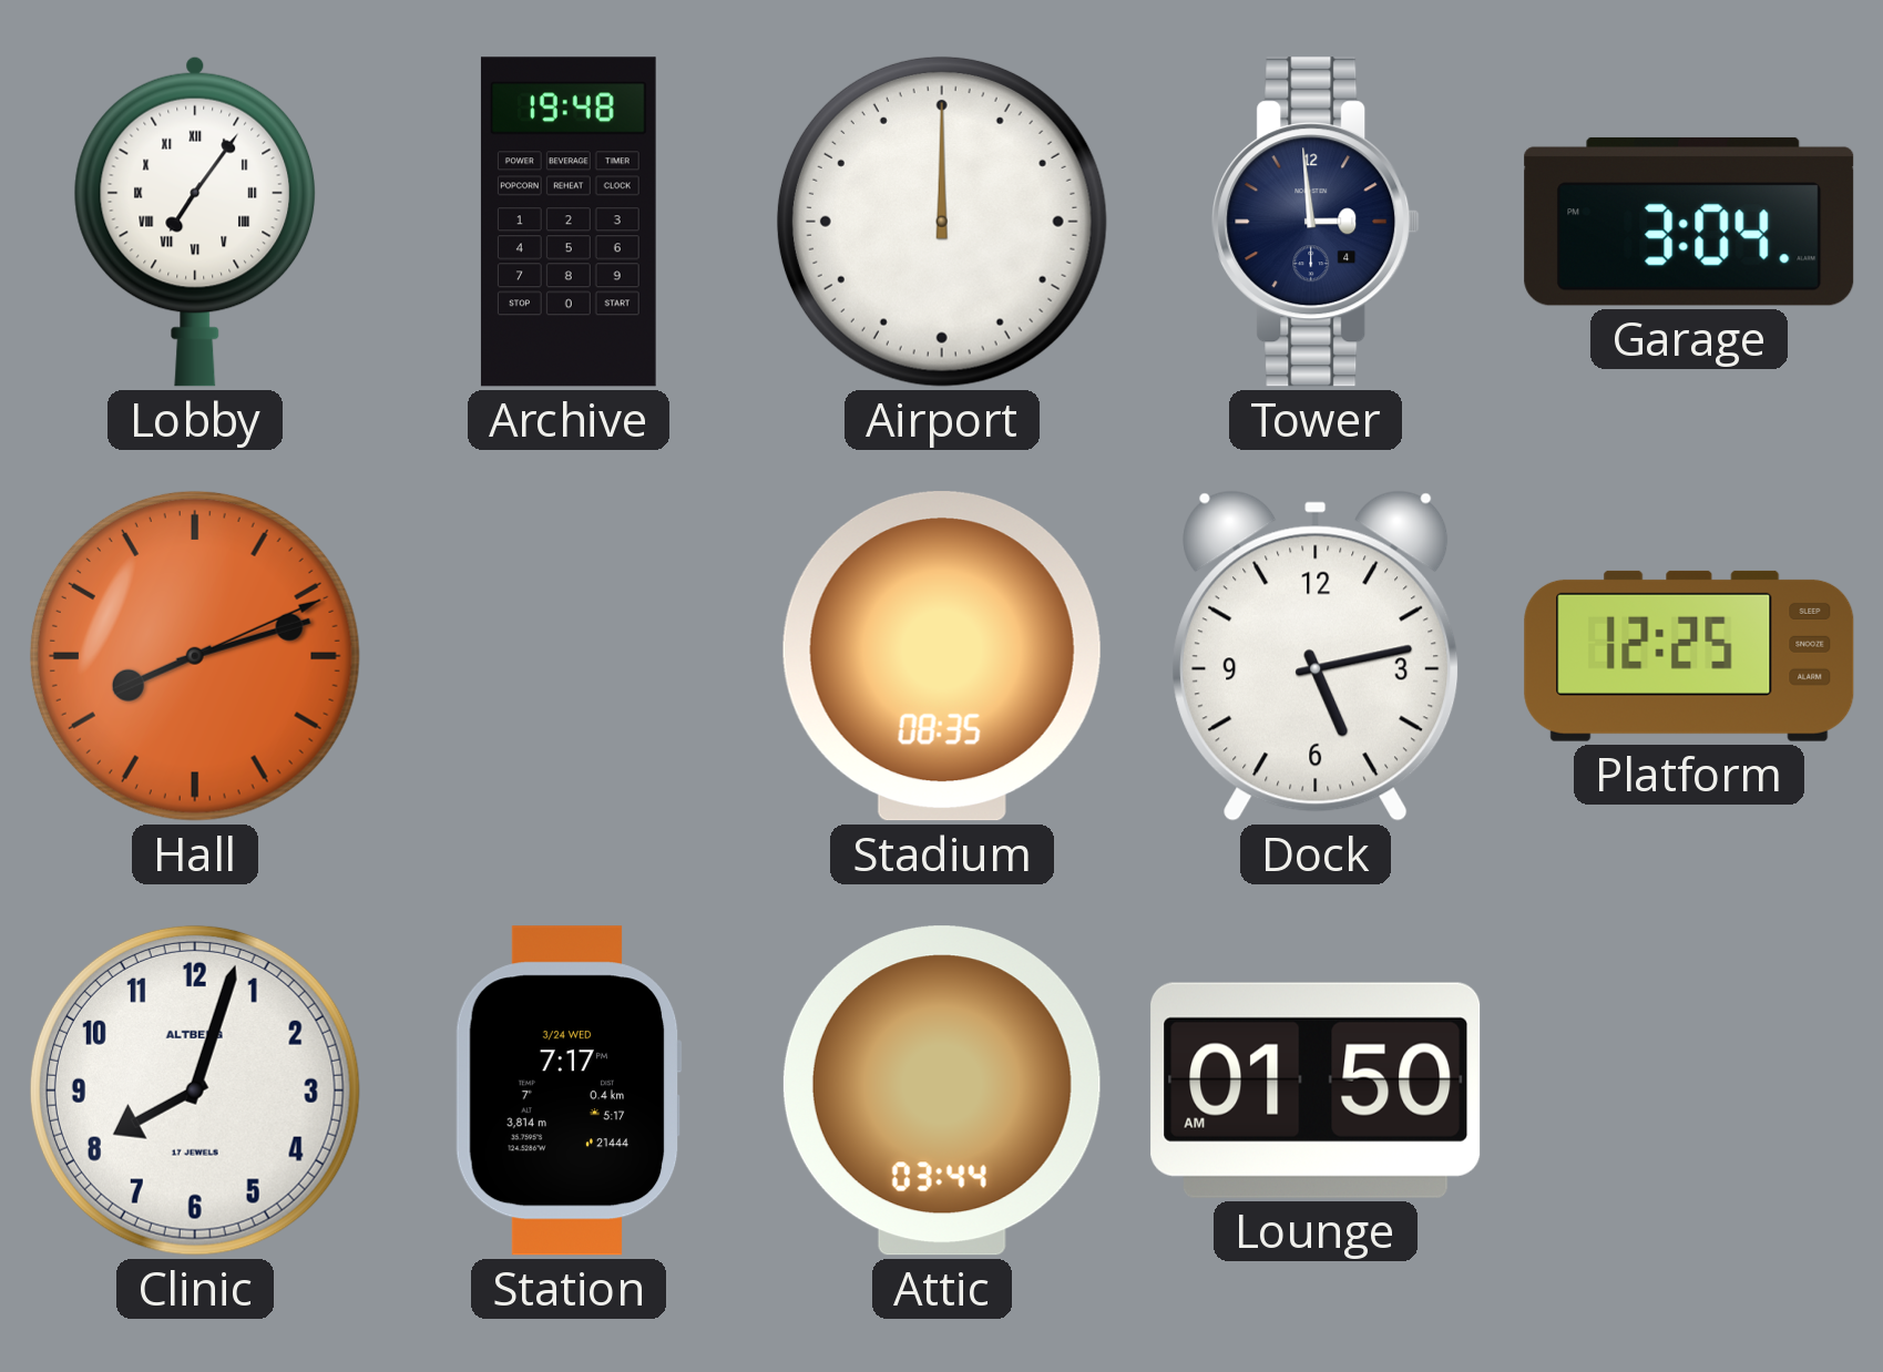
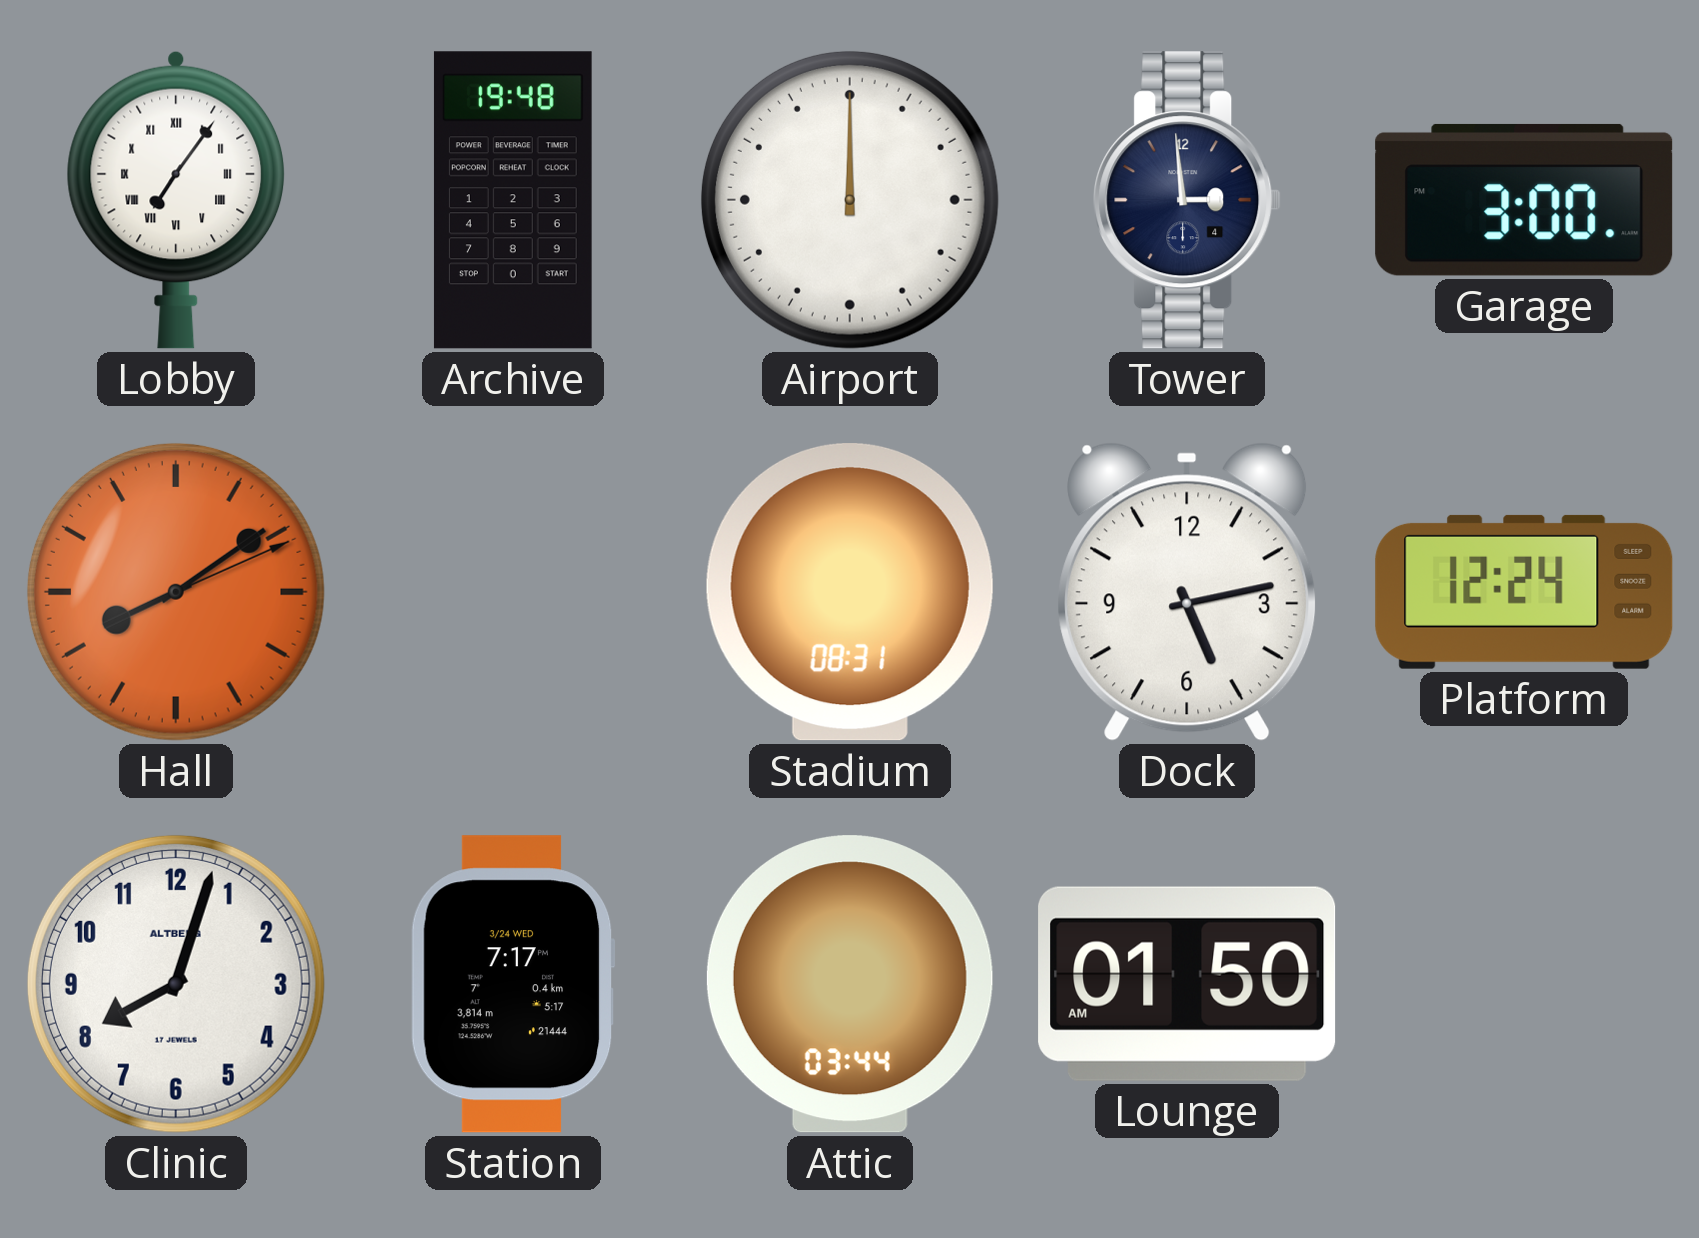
Garage: 3:04 -> 3:00
Hall: 8:12 -> 8:09
Stadium: 08:35 -> 08:31
Platform: 12:25 -> 12:24
